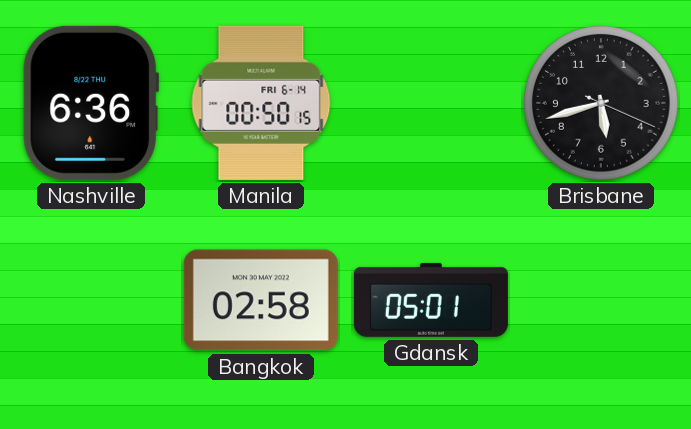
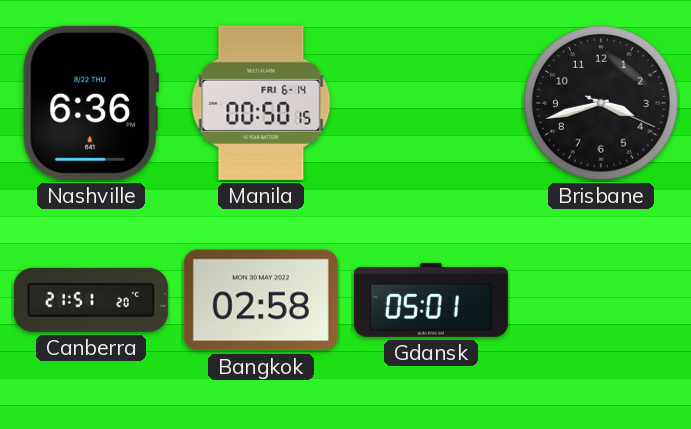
Brisbane: 5:42 -> 3:42
Canberra: none -> 21:51
